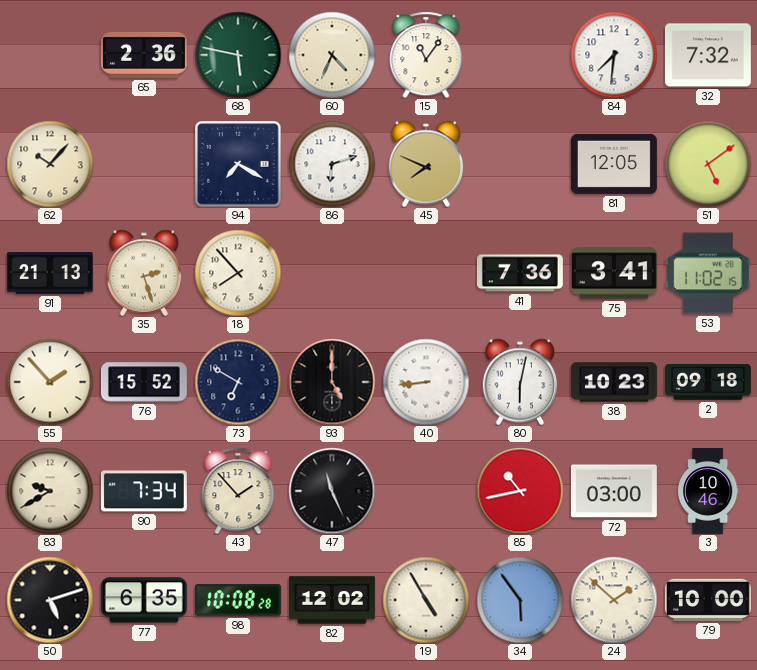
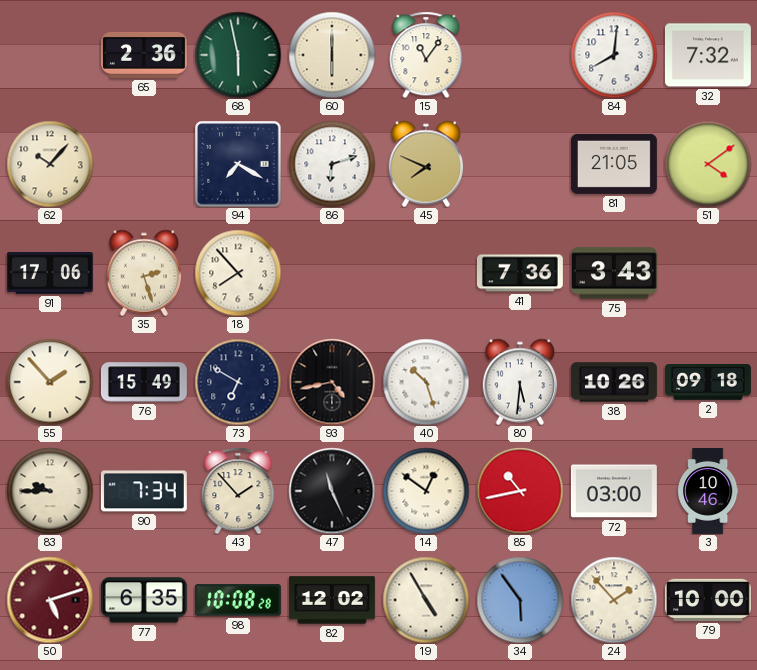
68: 5:47 -> 5:58
60: 4:34 -> 6:00
84: 7:31 -> 8:01
81: 12:05 -> 21:05
51: 5:09 -> 4:09
91: 21:13 -> 17:06
75: 3:41 -> 3:43
53: 11:02 -> none
76: 15:52 -> 15:49
93: 5:00 -> 4:43
40: 8:44 -> 10:27
80: 6:02 -> 5:31
38: 10:23 -> 10:26
83: 9:40 -> 9:45
14: none -> 12:51
50 dial: black -> burgundy
24: 1:52 -> 1:53
